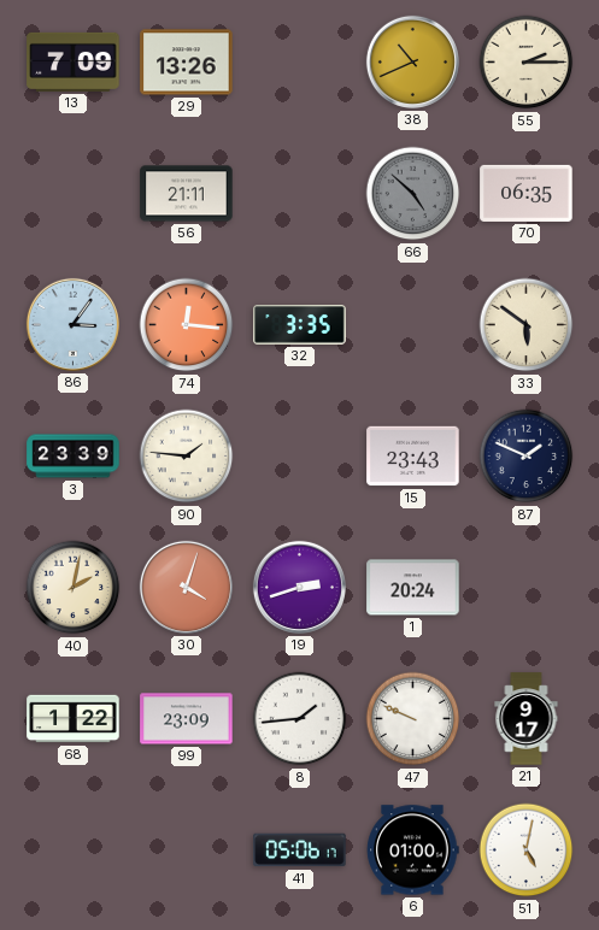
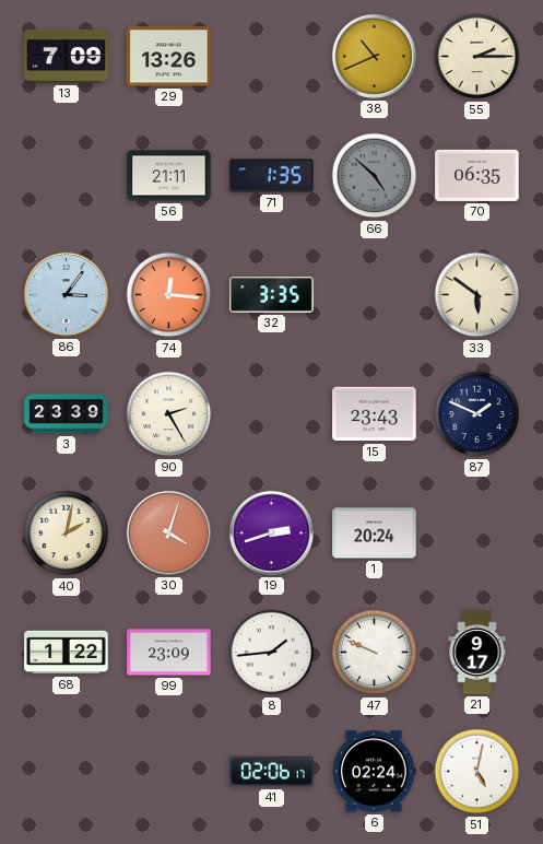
71: none -> 1:35
90: 1:46 -> 2:25
41: 05:06 -> 02:06
6: 01:00 -> 02:24
